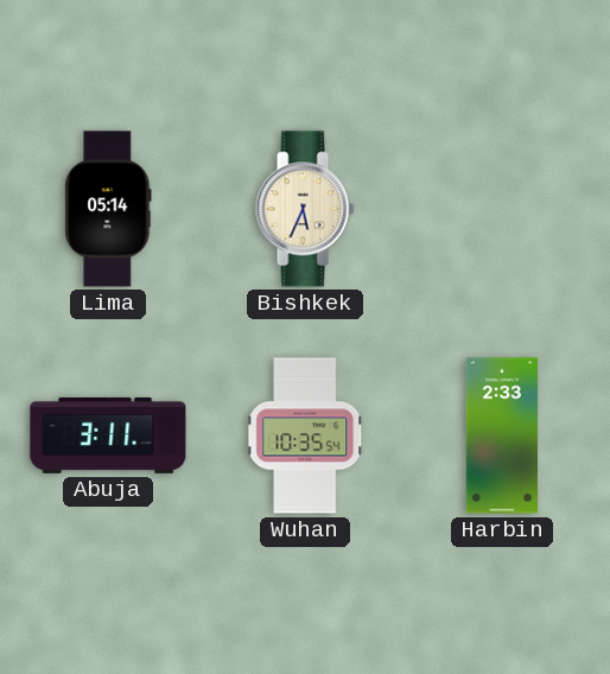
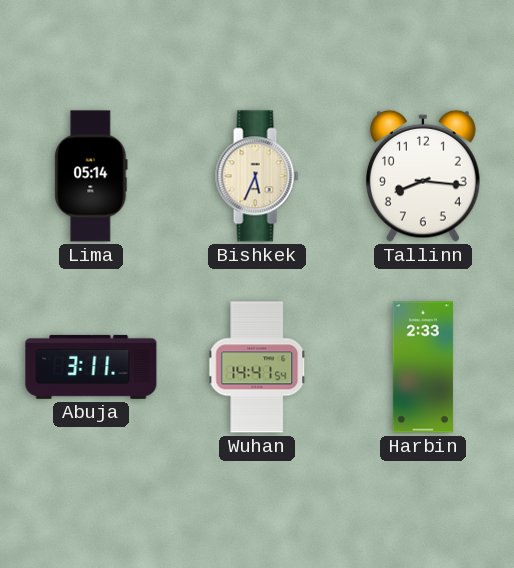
Tallinn: none -> 8:16
Wuhan: 10:35 -> 14:41
